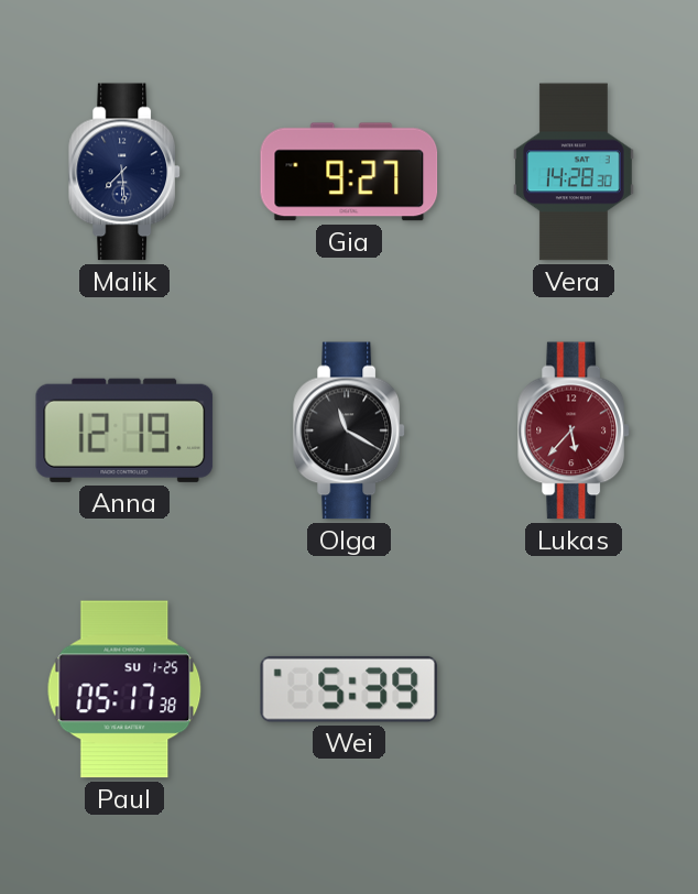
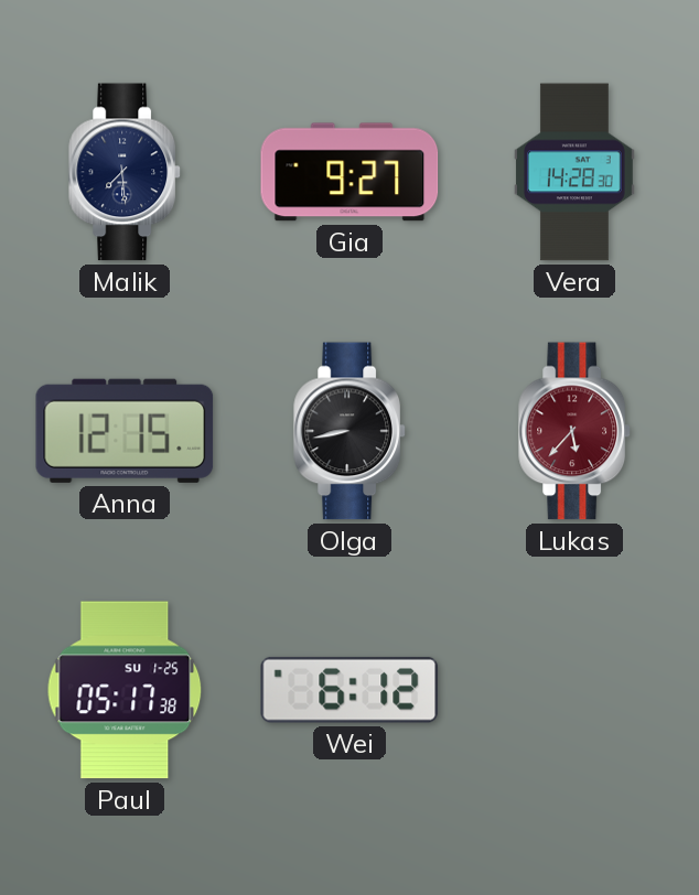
Anna: 12:19 -> 12:15
Olga: 11:20 -> 8:43
Wei: 5:39 -> 6:12
